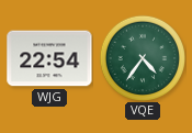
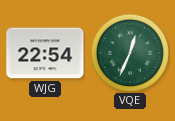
VQE: 4:36 -> 12:34
